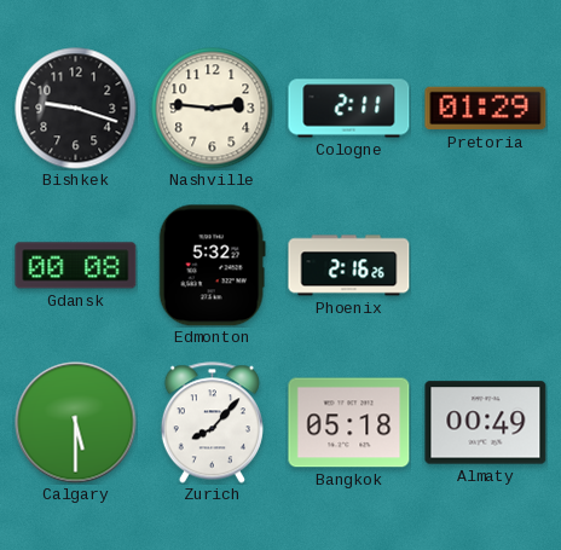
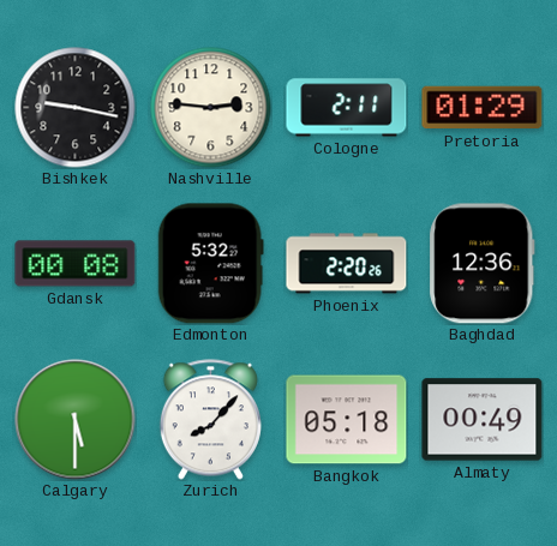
Bishkek: 9:18 -> 9:17
Phoenix: 2:16 -> 2:20
Baghdad: none -> 12:36
